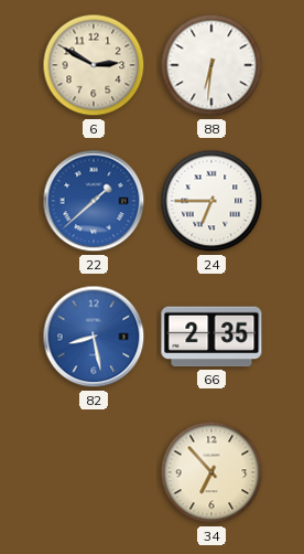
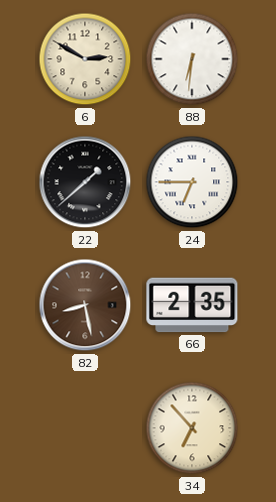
22 dial: blue -> black
82 dial: blue -> brown
